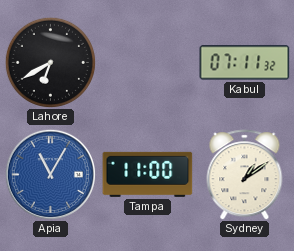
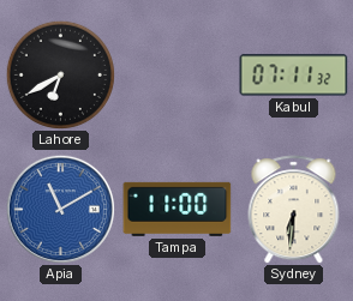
Apia: 11:05 -> 11:10
Sydney: 1:09 -> 6:31
